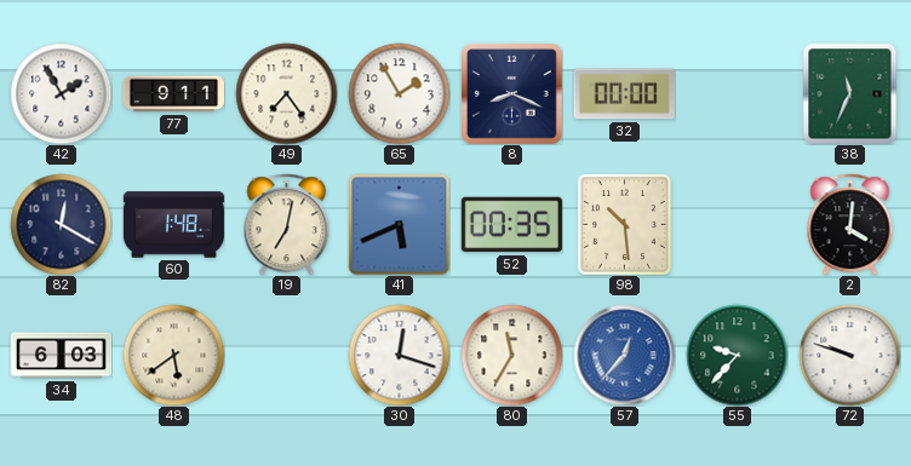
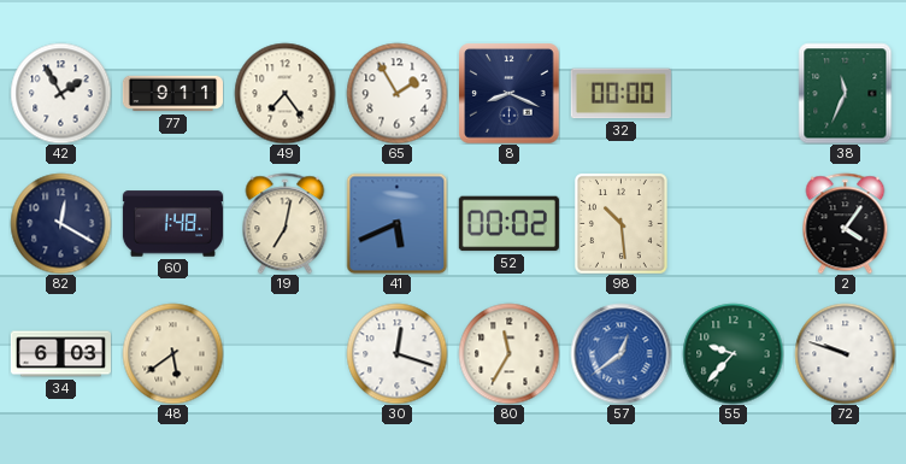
52: 00:35 -> 00:02
2: 4:01 -> 4:06
57: 12:37 -> 12:39
